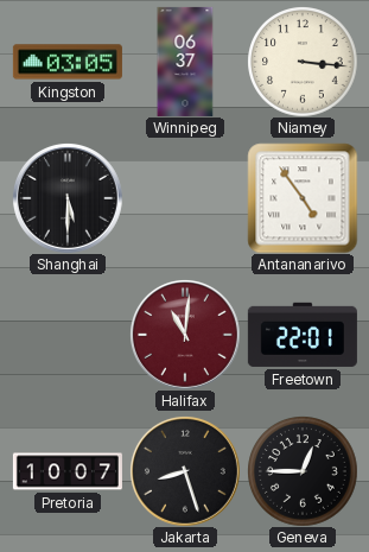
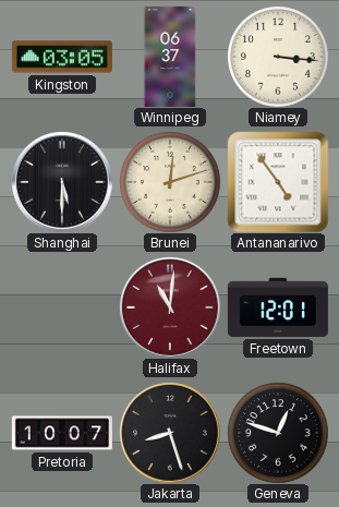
Brunei: none -> 12:12
Freetown: 22:01 -> 12:01
Geneva: 12:45 -> 12:48
